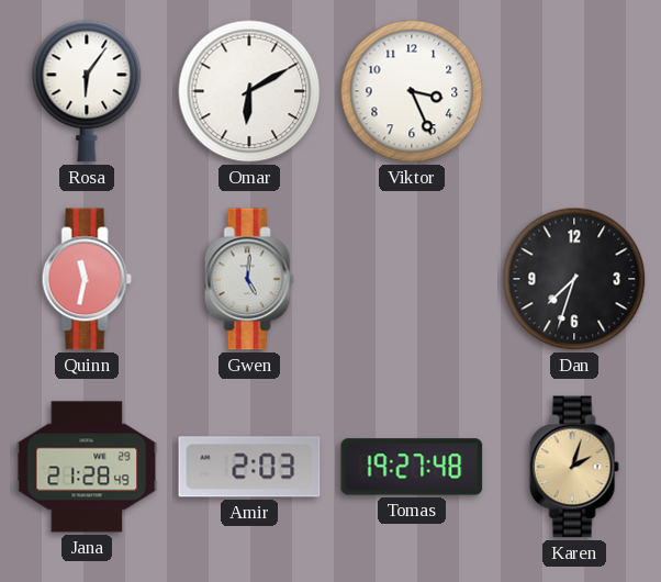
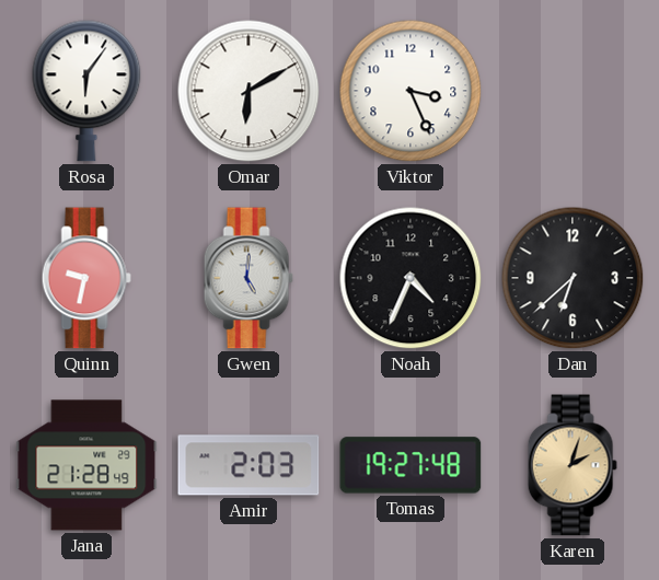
Quinn: 11:32 -> 9:32
Noah: none -> 4:34
Dan: 7:33 -> 6:38
